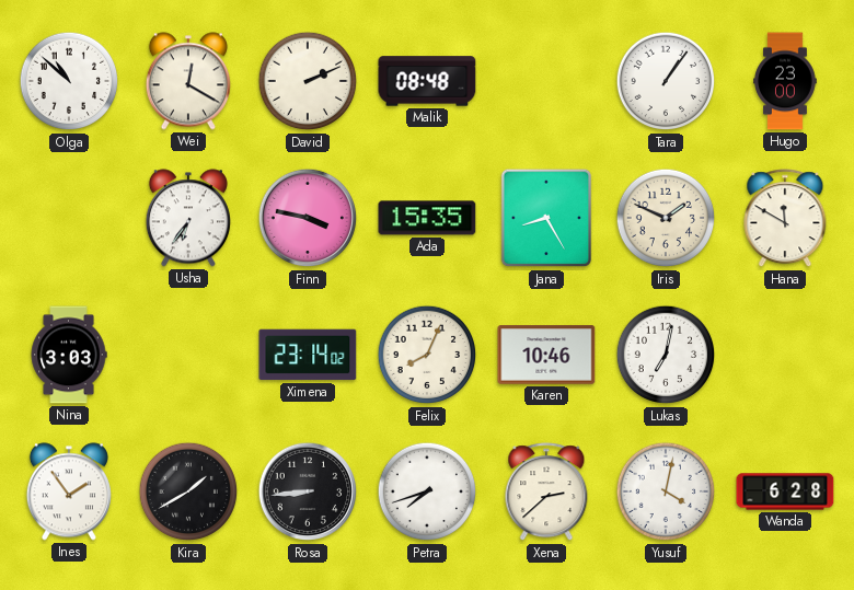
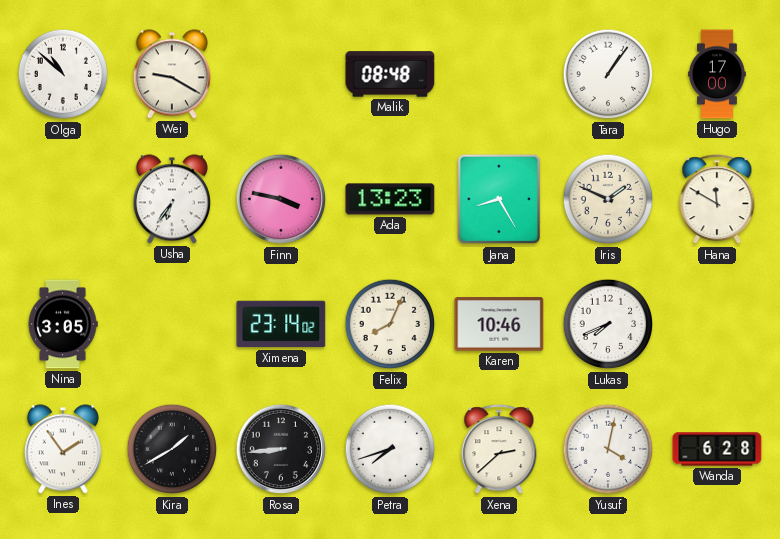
Wei: 12:20 -> 9:20
David: 2:11 -> none
Hugo: 23:00 -> 17:00
Ada: 15:35 -> 13:23
Nina: 3:03 -> 3:05
Lukas: 7:02 -> 7:41
